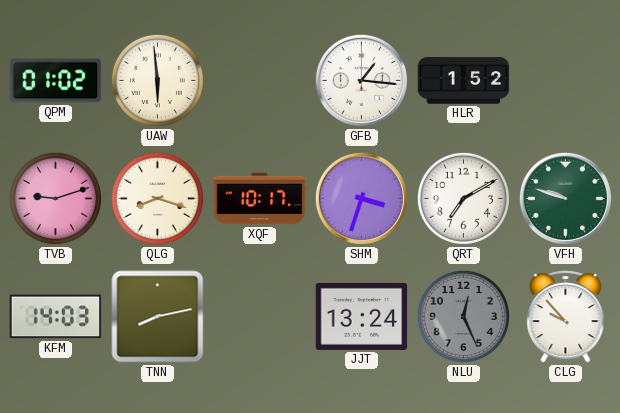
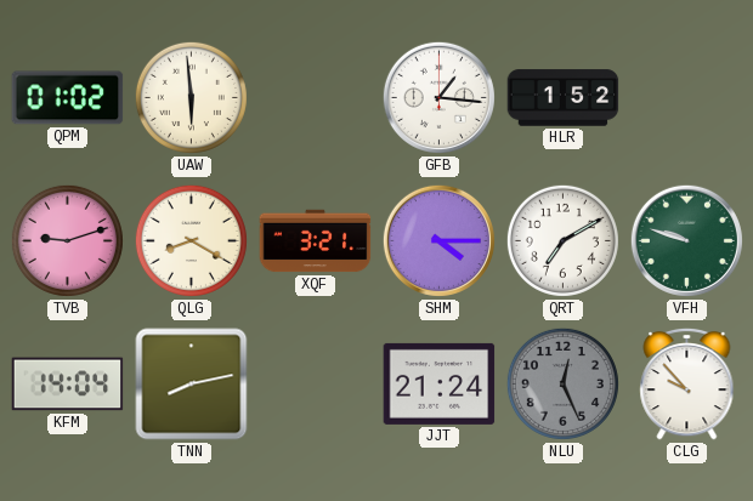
QLG: 8:18 -> 8:20
XQF: 10:17 -> 3:21
SHM: 3:33 -> 4:15
KFM: 14:03 -> 14:04
JJT: 13:24 -> 21:24
